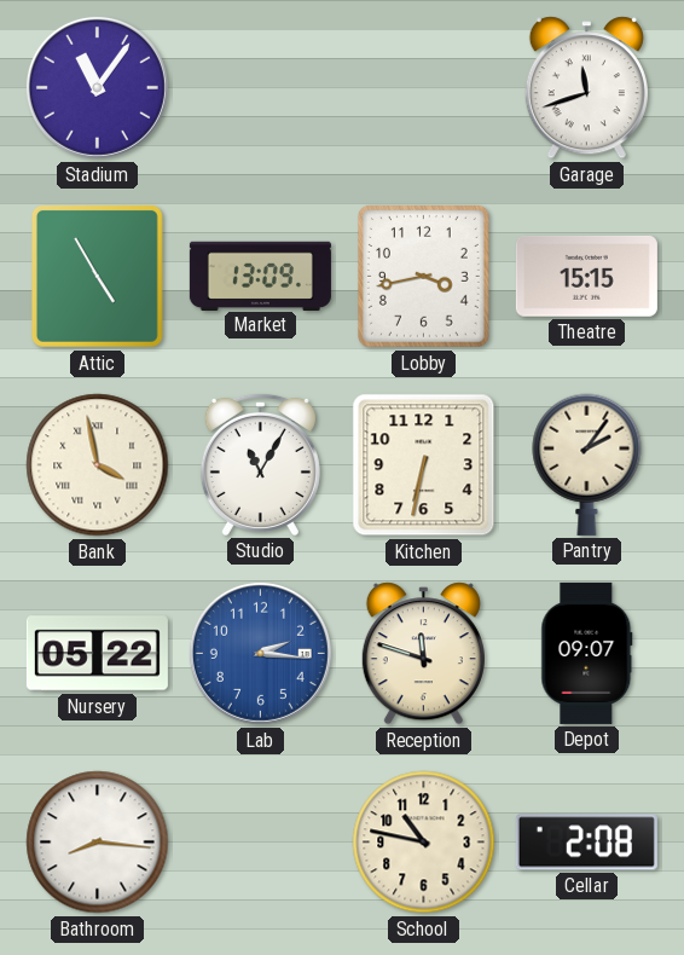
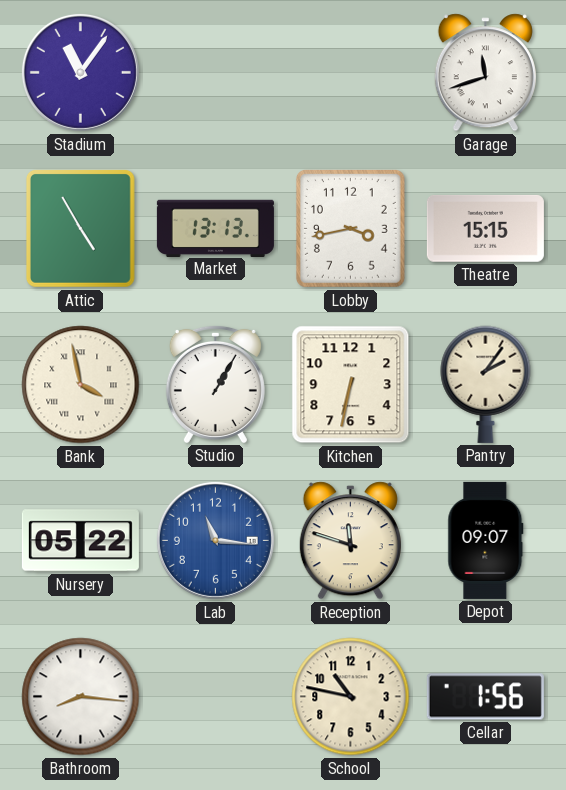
Market: 13:09 -> 13:13
Studio: 11:05 -> 1:05
Lab: 2:16 -> 11:16
Cellar: 2:08 -> 1:56
